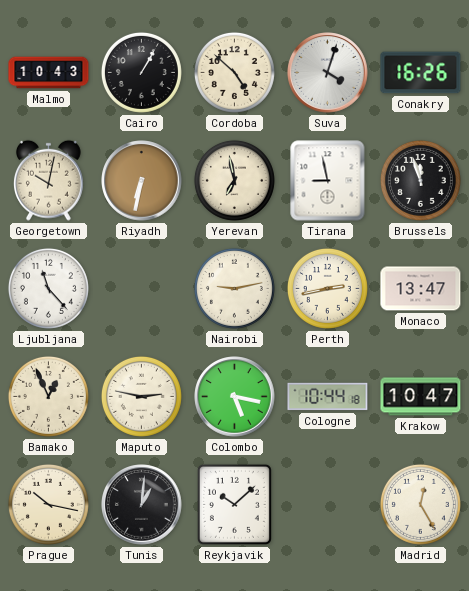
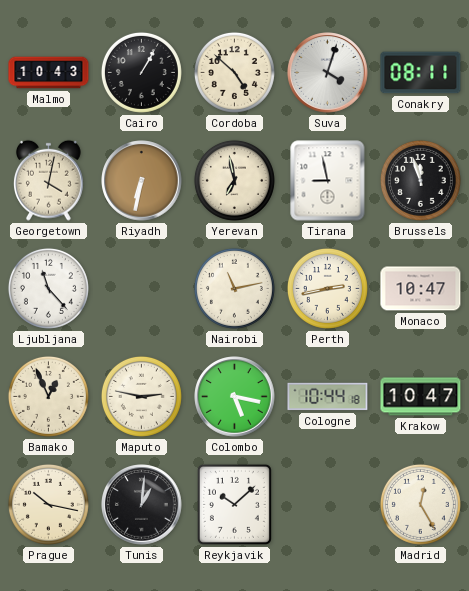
Conakry: 16:26 -> 08:11
Georgetown: 10:02 -> 4:02
Nairobi: 9:13 -> 11:13
Monaco: 13:47 -> 10:47
